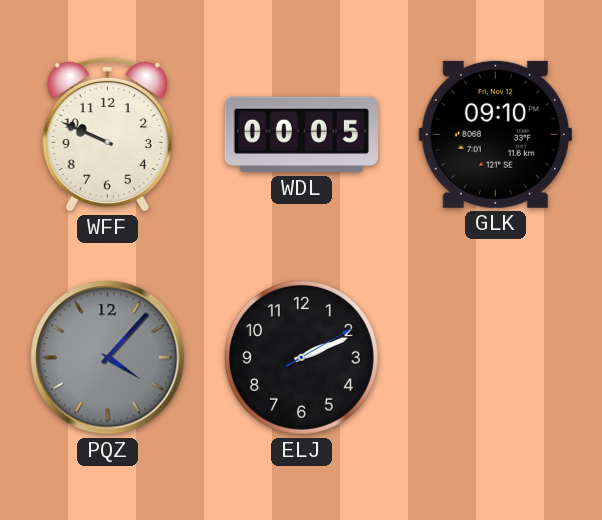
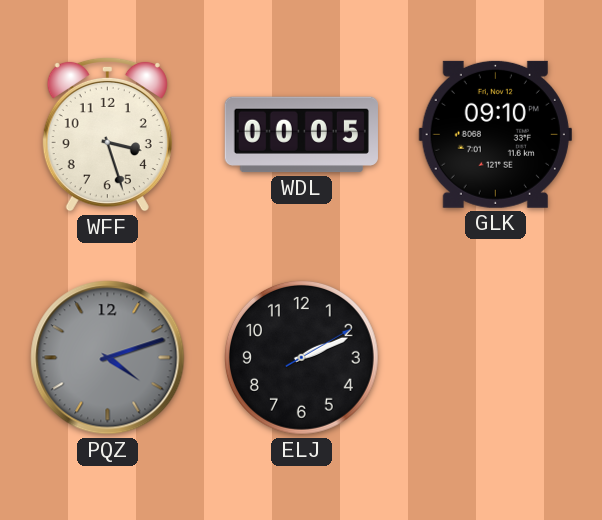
WFF: 9:49 -> 3:27
PQZ: 4:07 -> 4:12
